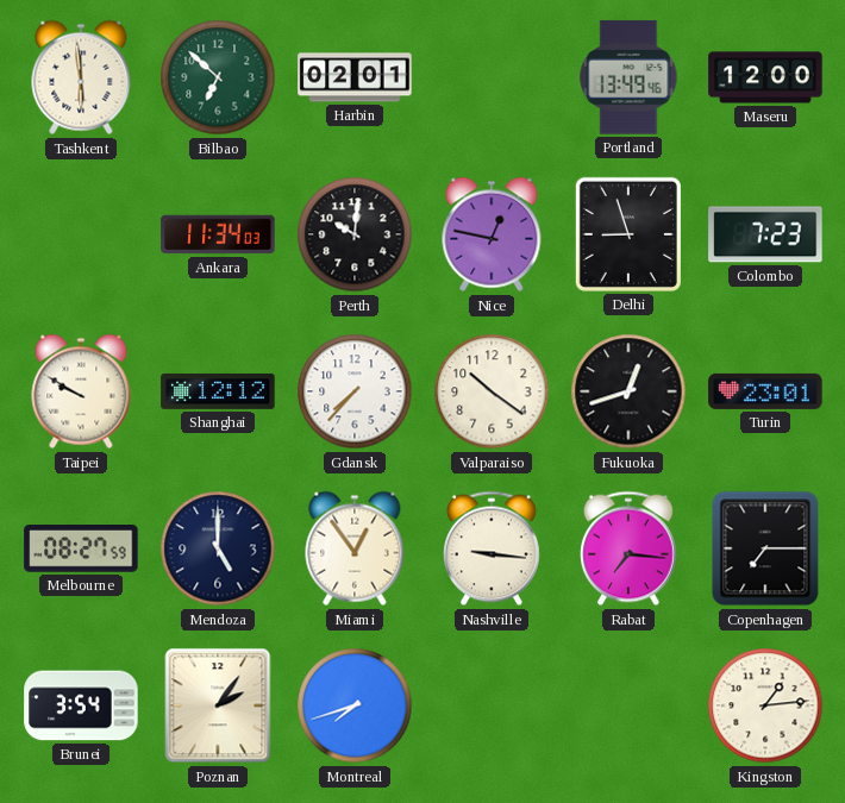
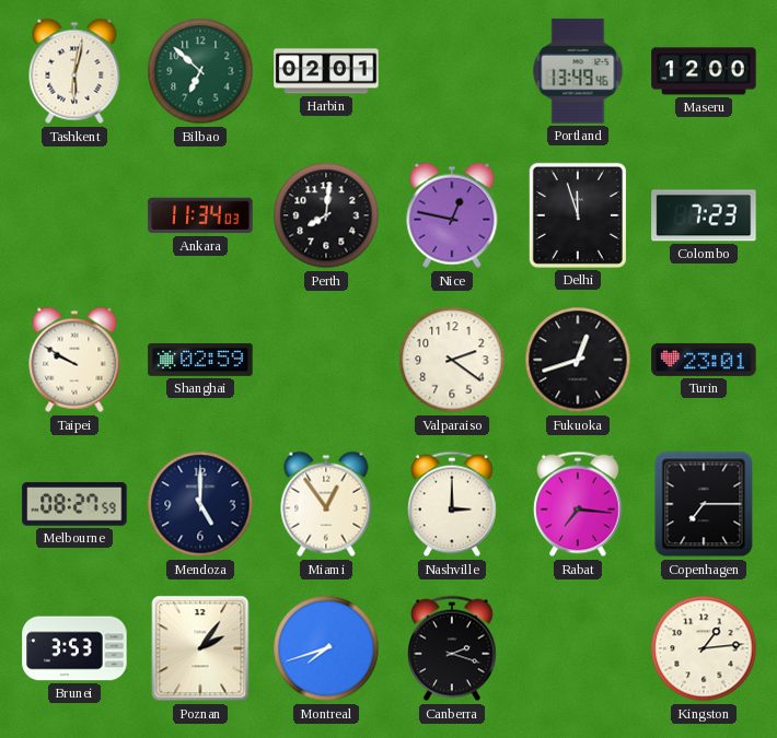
Tashkent: 5:59 -> 6:02
Perth: 10:01 -> 8:01
Delhi: 8:57 -> 11:57
Shanghai: 12:12 -> 02:59
Gdansk: 7:37 -> none
Valparaiso: 10:21 -> 2:21
Nashville: 9:16 -> 3:00
Brunei: 3:54 -> 3:53
Canberra: none -> 2:18
